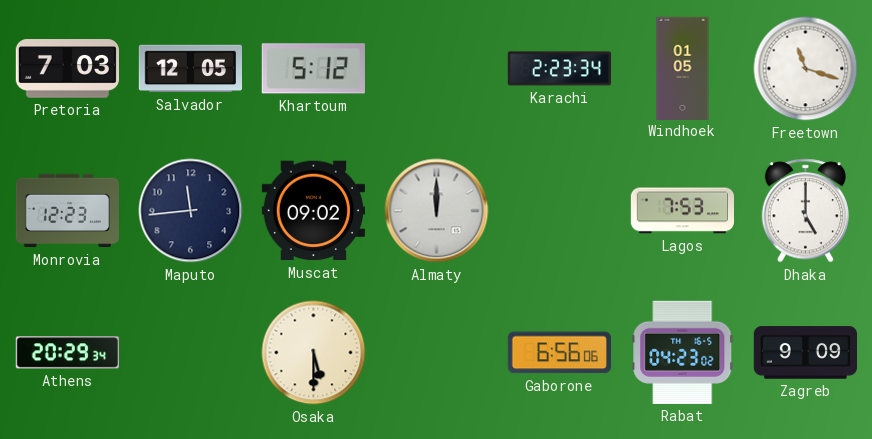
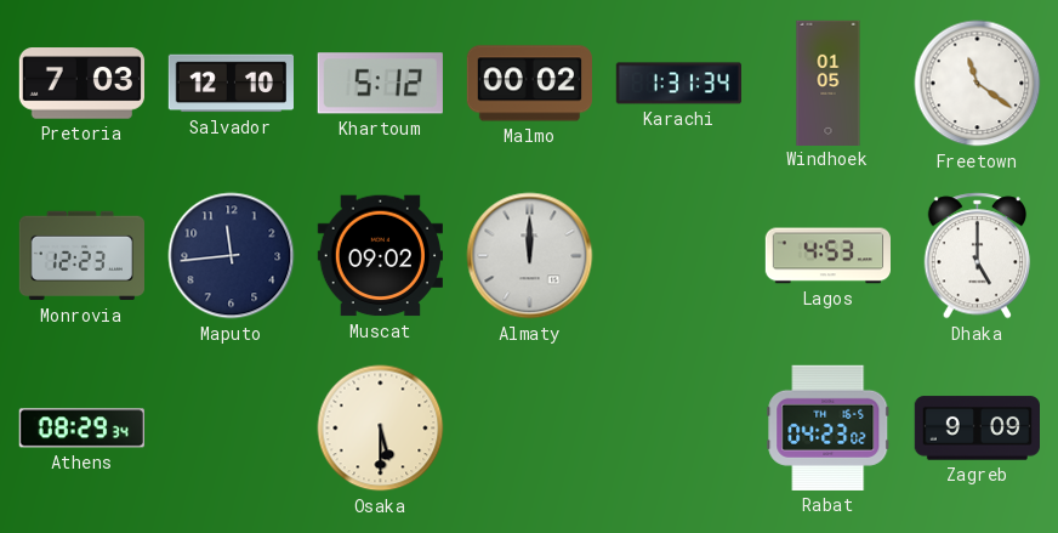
Salvador: 12:05 -> 12:10
Malmo: none -> 00:02
Karachi: 2:23 -> 1:31
Freetown: 11:18 -> 11:21
Lagos: 7:53 -> 4:53
Athens: 20:29 -> 08:29
Gaborone: 6:56 -> none
